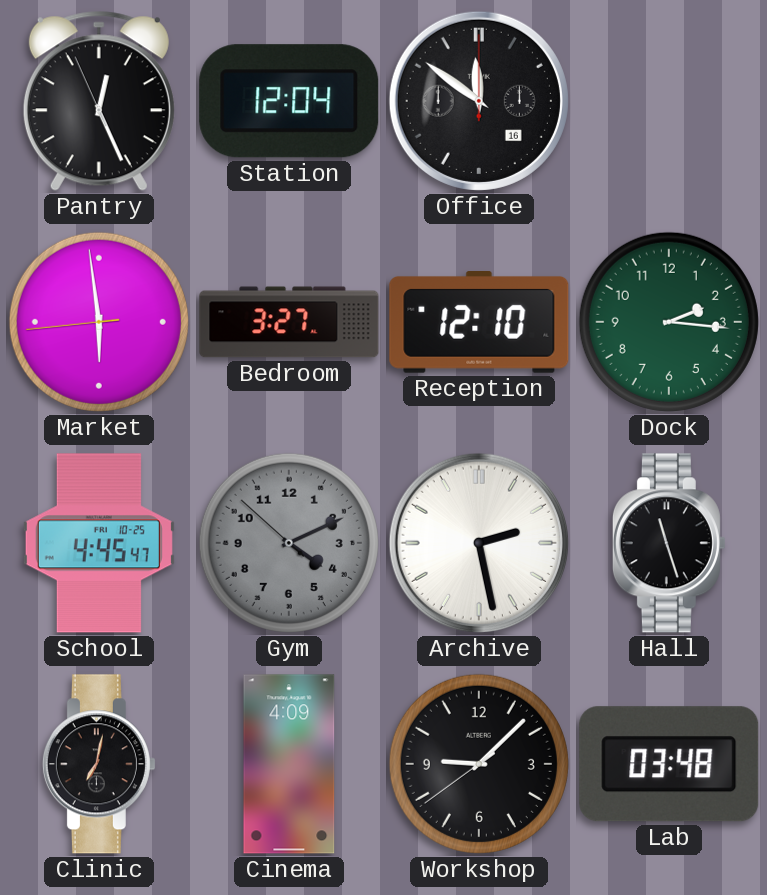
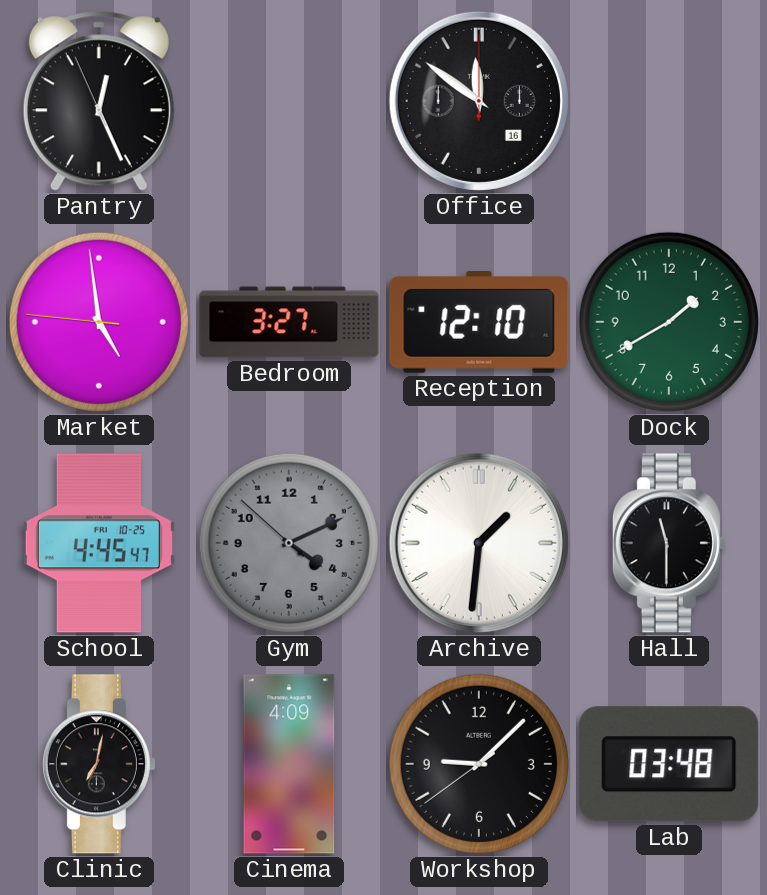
Station: 12:04 -> none
Market: 5:58 -> 4:58
Dock: 2:16 -> 1:40
Archive: 2:28 -> 1:31
Hall: 11:27 -> 11:30
